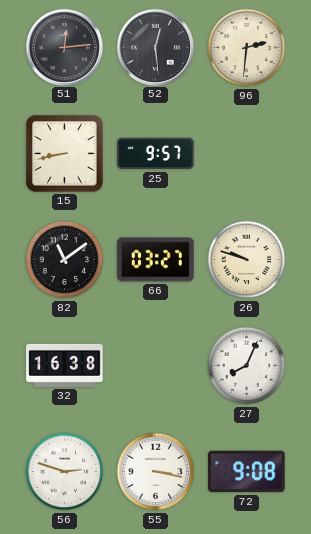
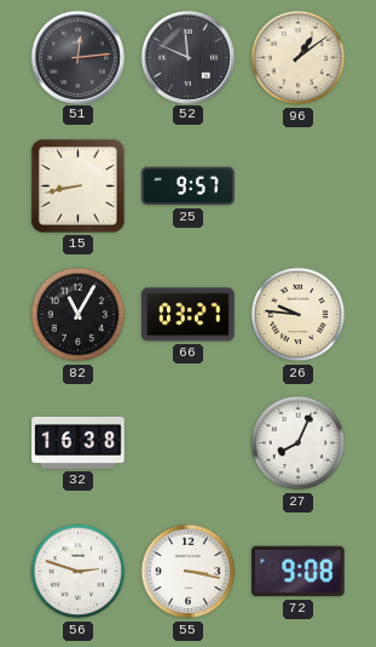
52: 12:29 -> 11:49
96: 2:31 -> 1:09
82: 11:09 -> 11:05
26: 9:48 -> 9:46
